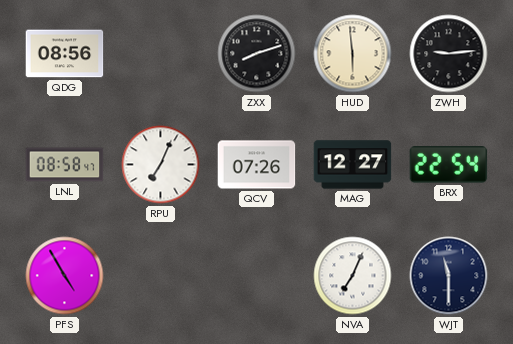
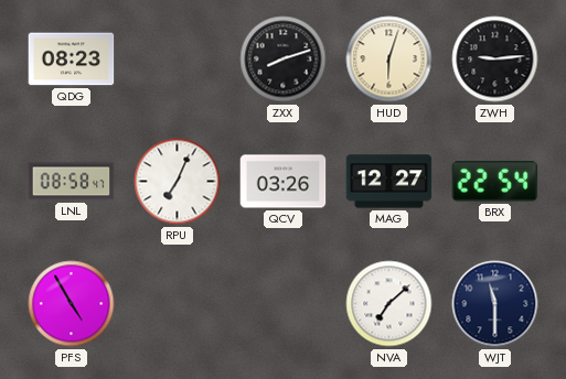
QDG: 08:56 -> 08:23
HUD: 5:59 -> 6:03
QCV: 07:26 -> 03:26
NVA: 7:04 -> 7:08
